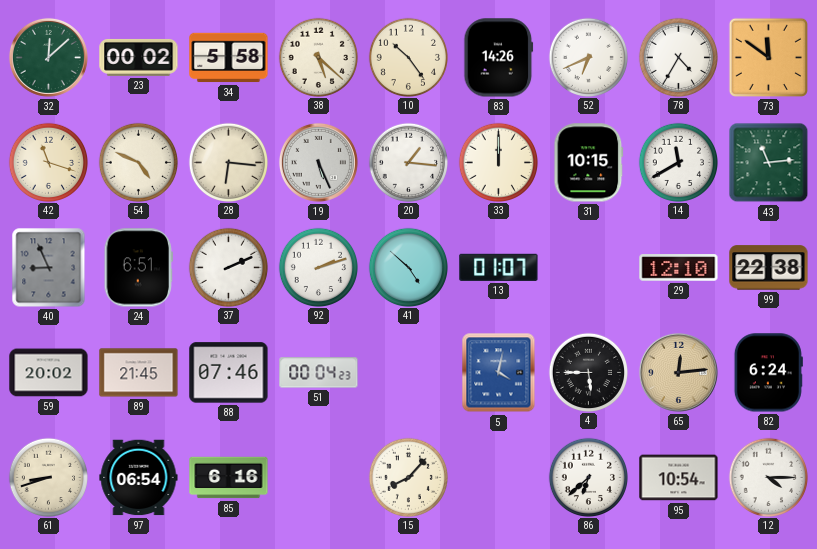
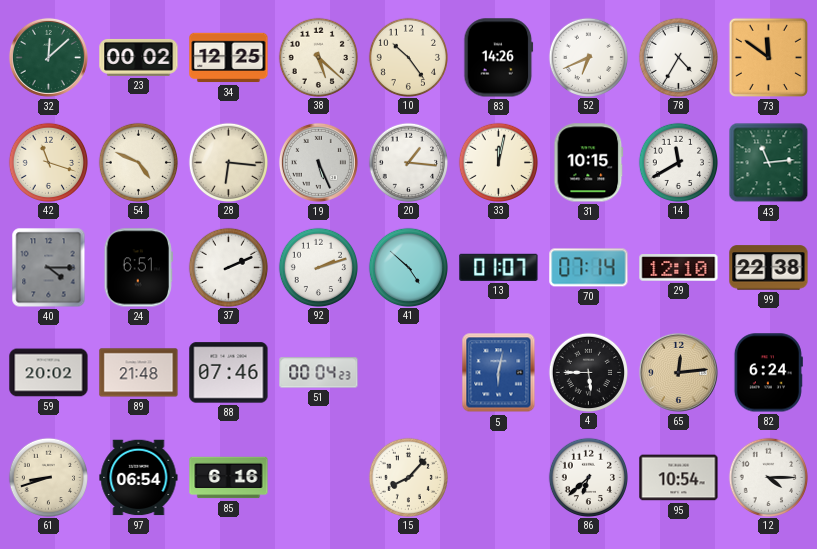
34: 5:58 -> 12:25
33: 12:00 -> 12:02
40: 8:56 -> 4:15
70: none -> 07:14
89: 21:45 -> 21:48
5: 4:02 -> 6:02
